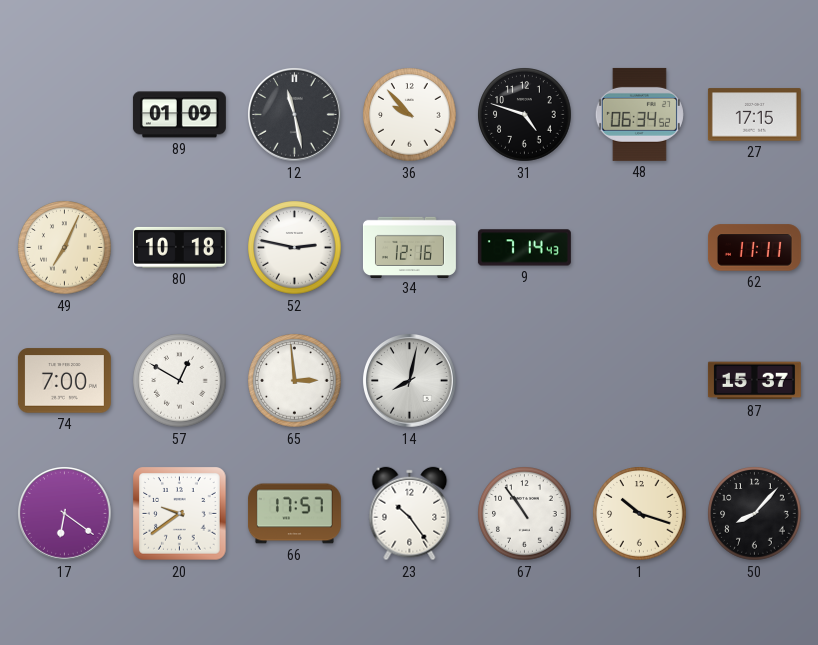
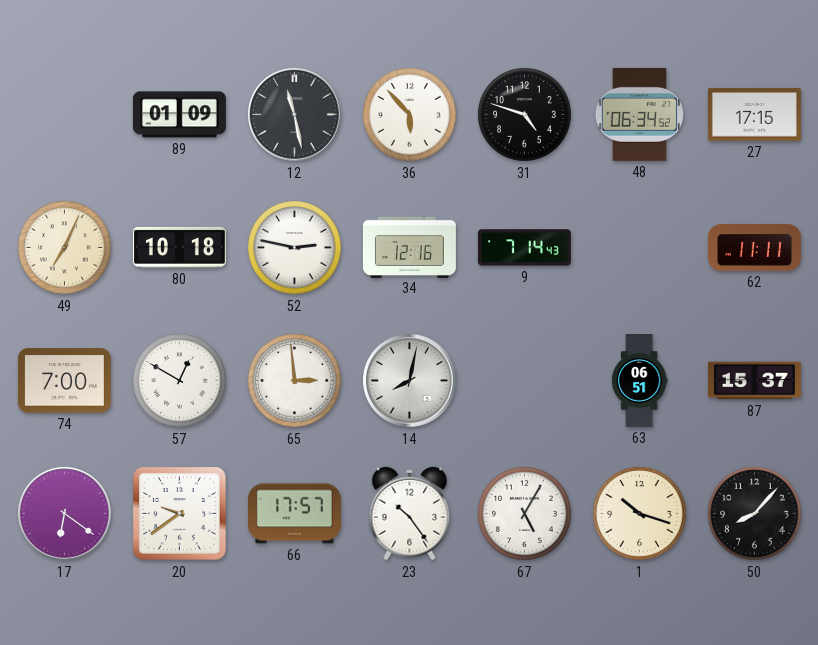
36: 9:53 -> 5:53
63: none -> 06:51
67: 10:54 -> 5:05
